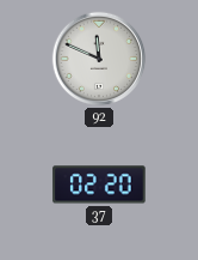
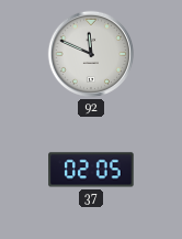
37: 02:20 -> 02:05
